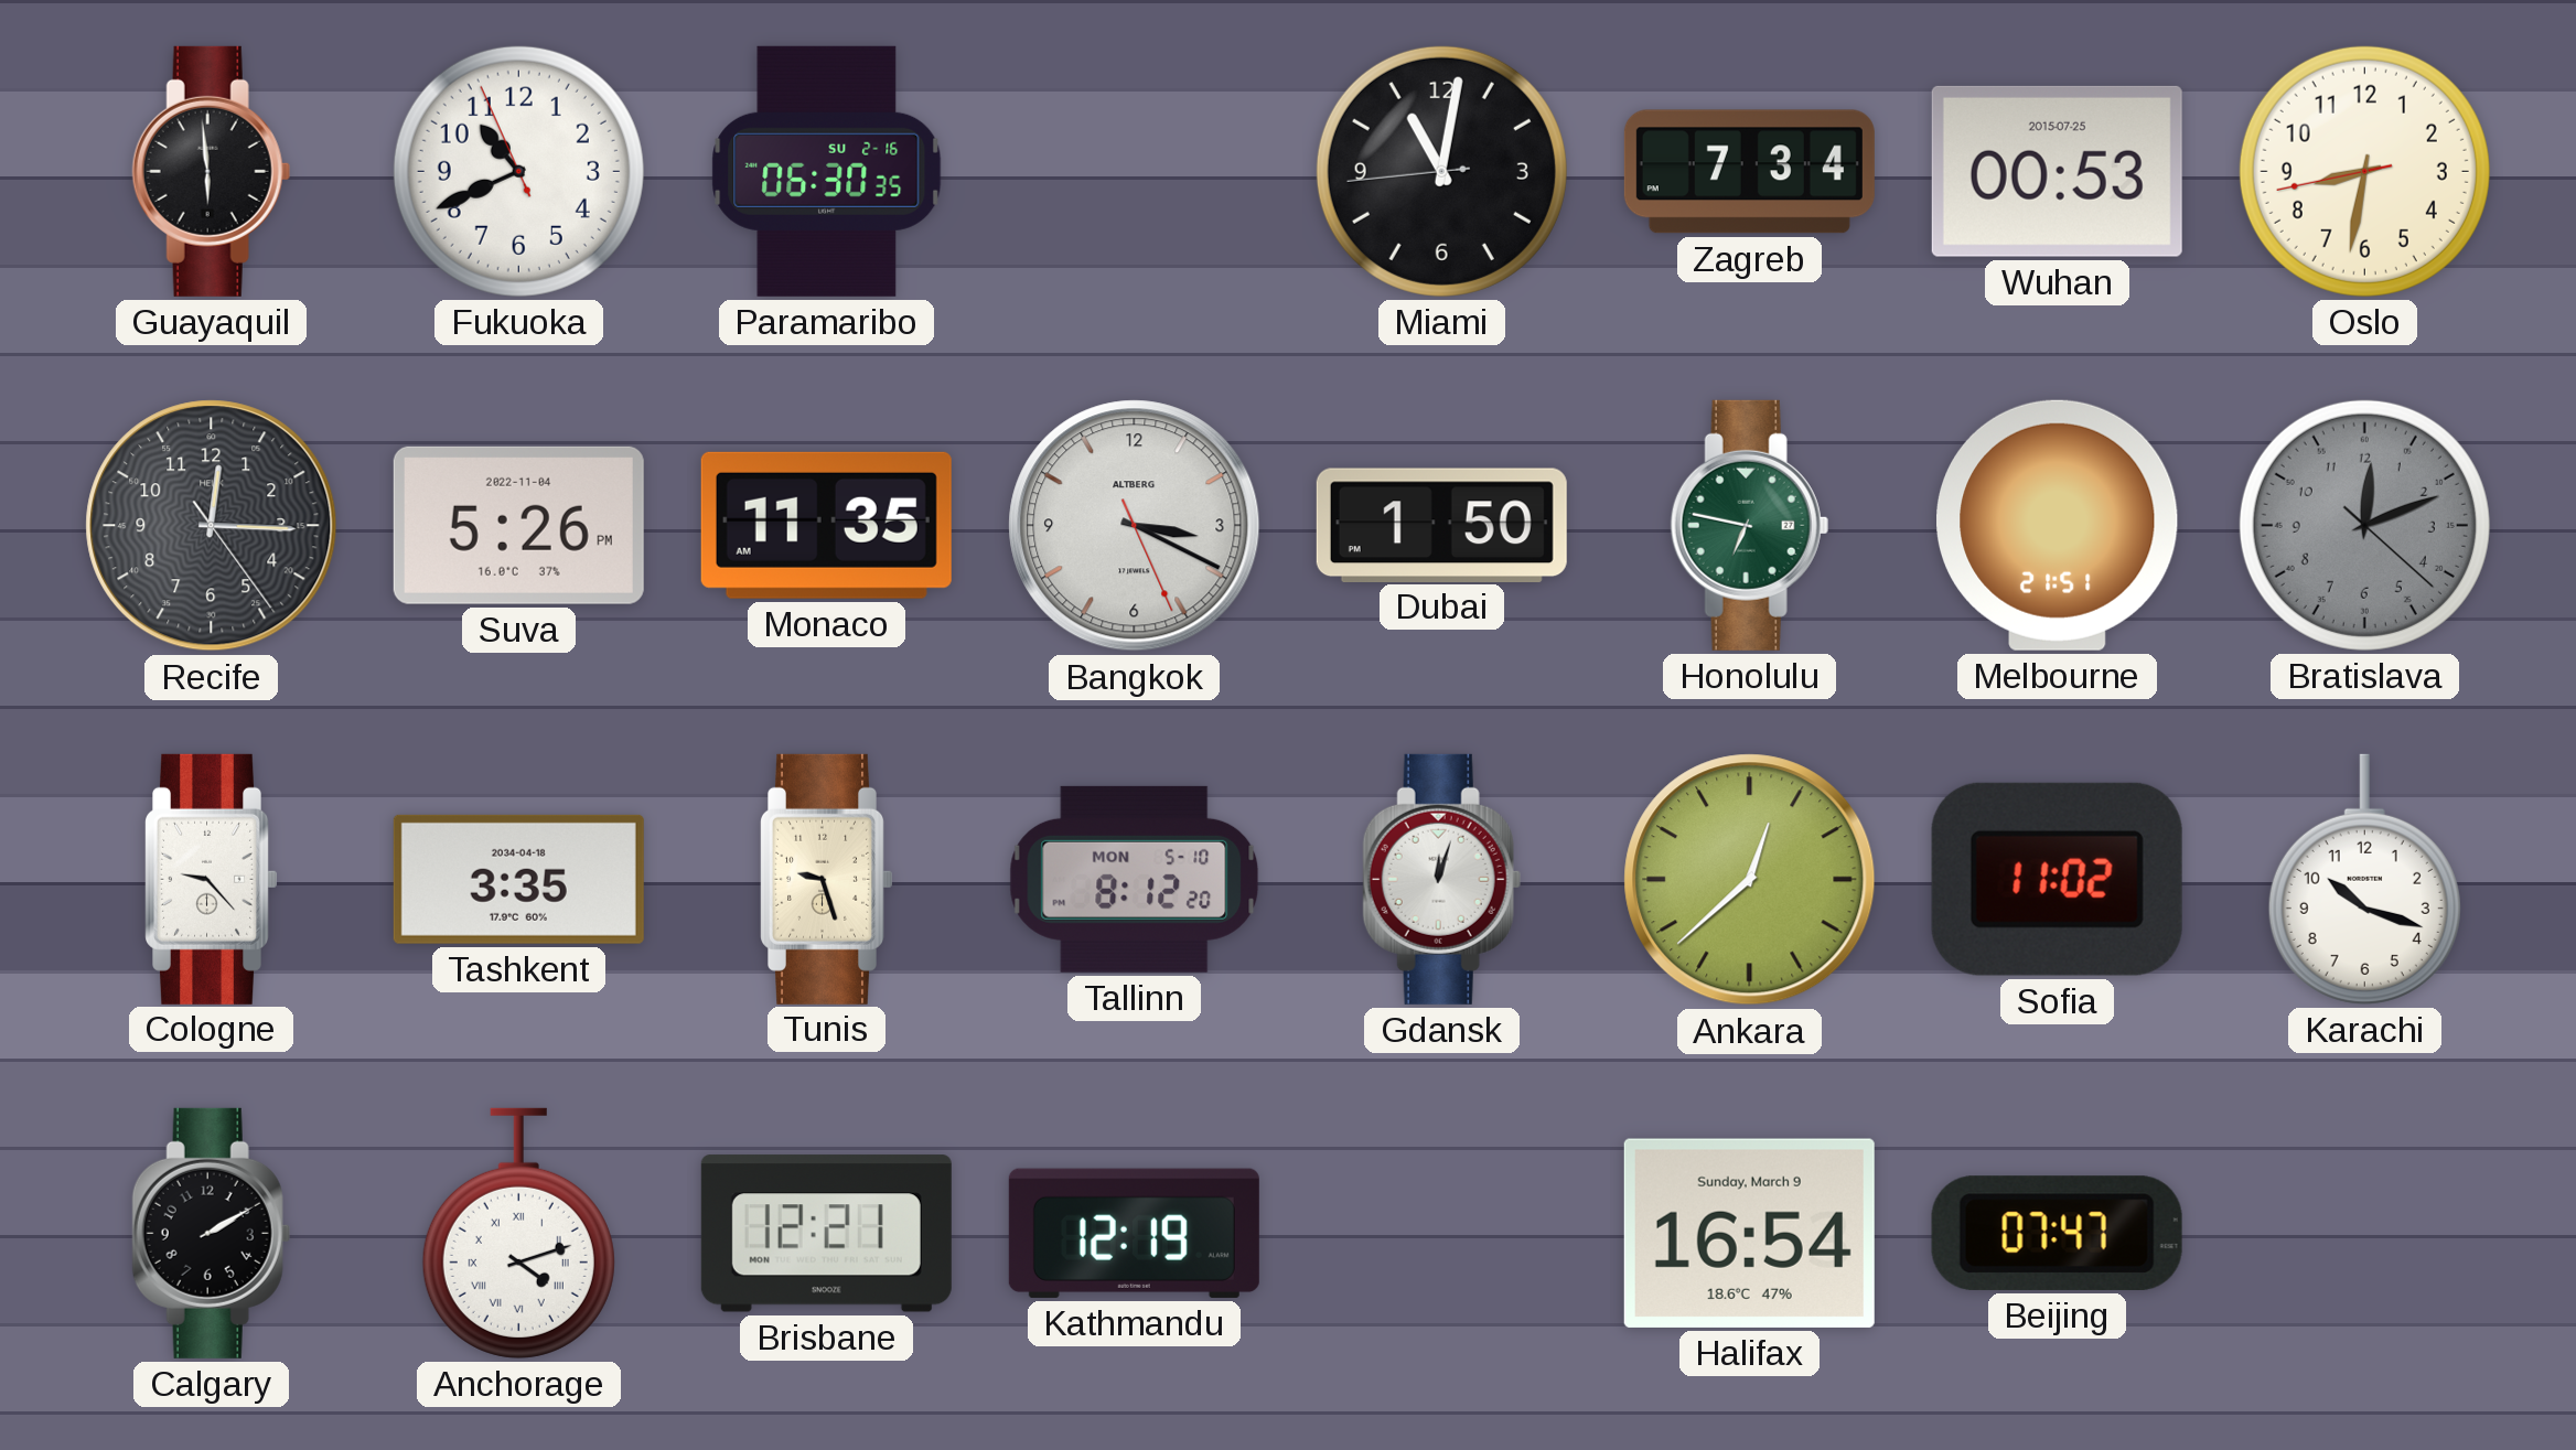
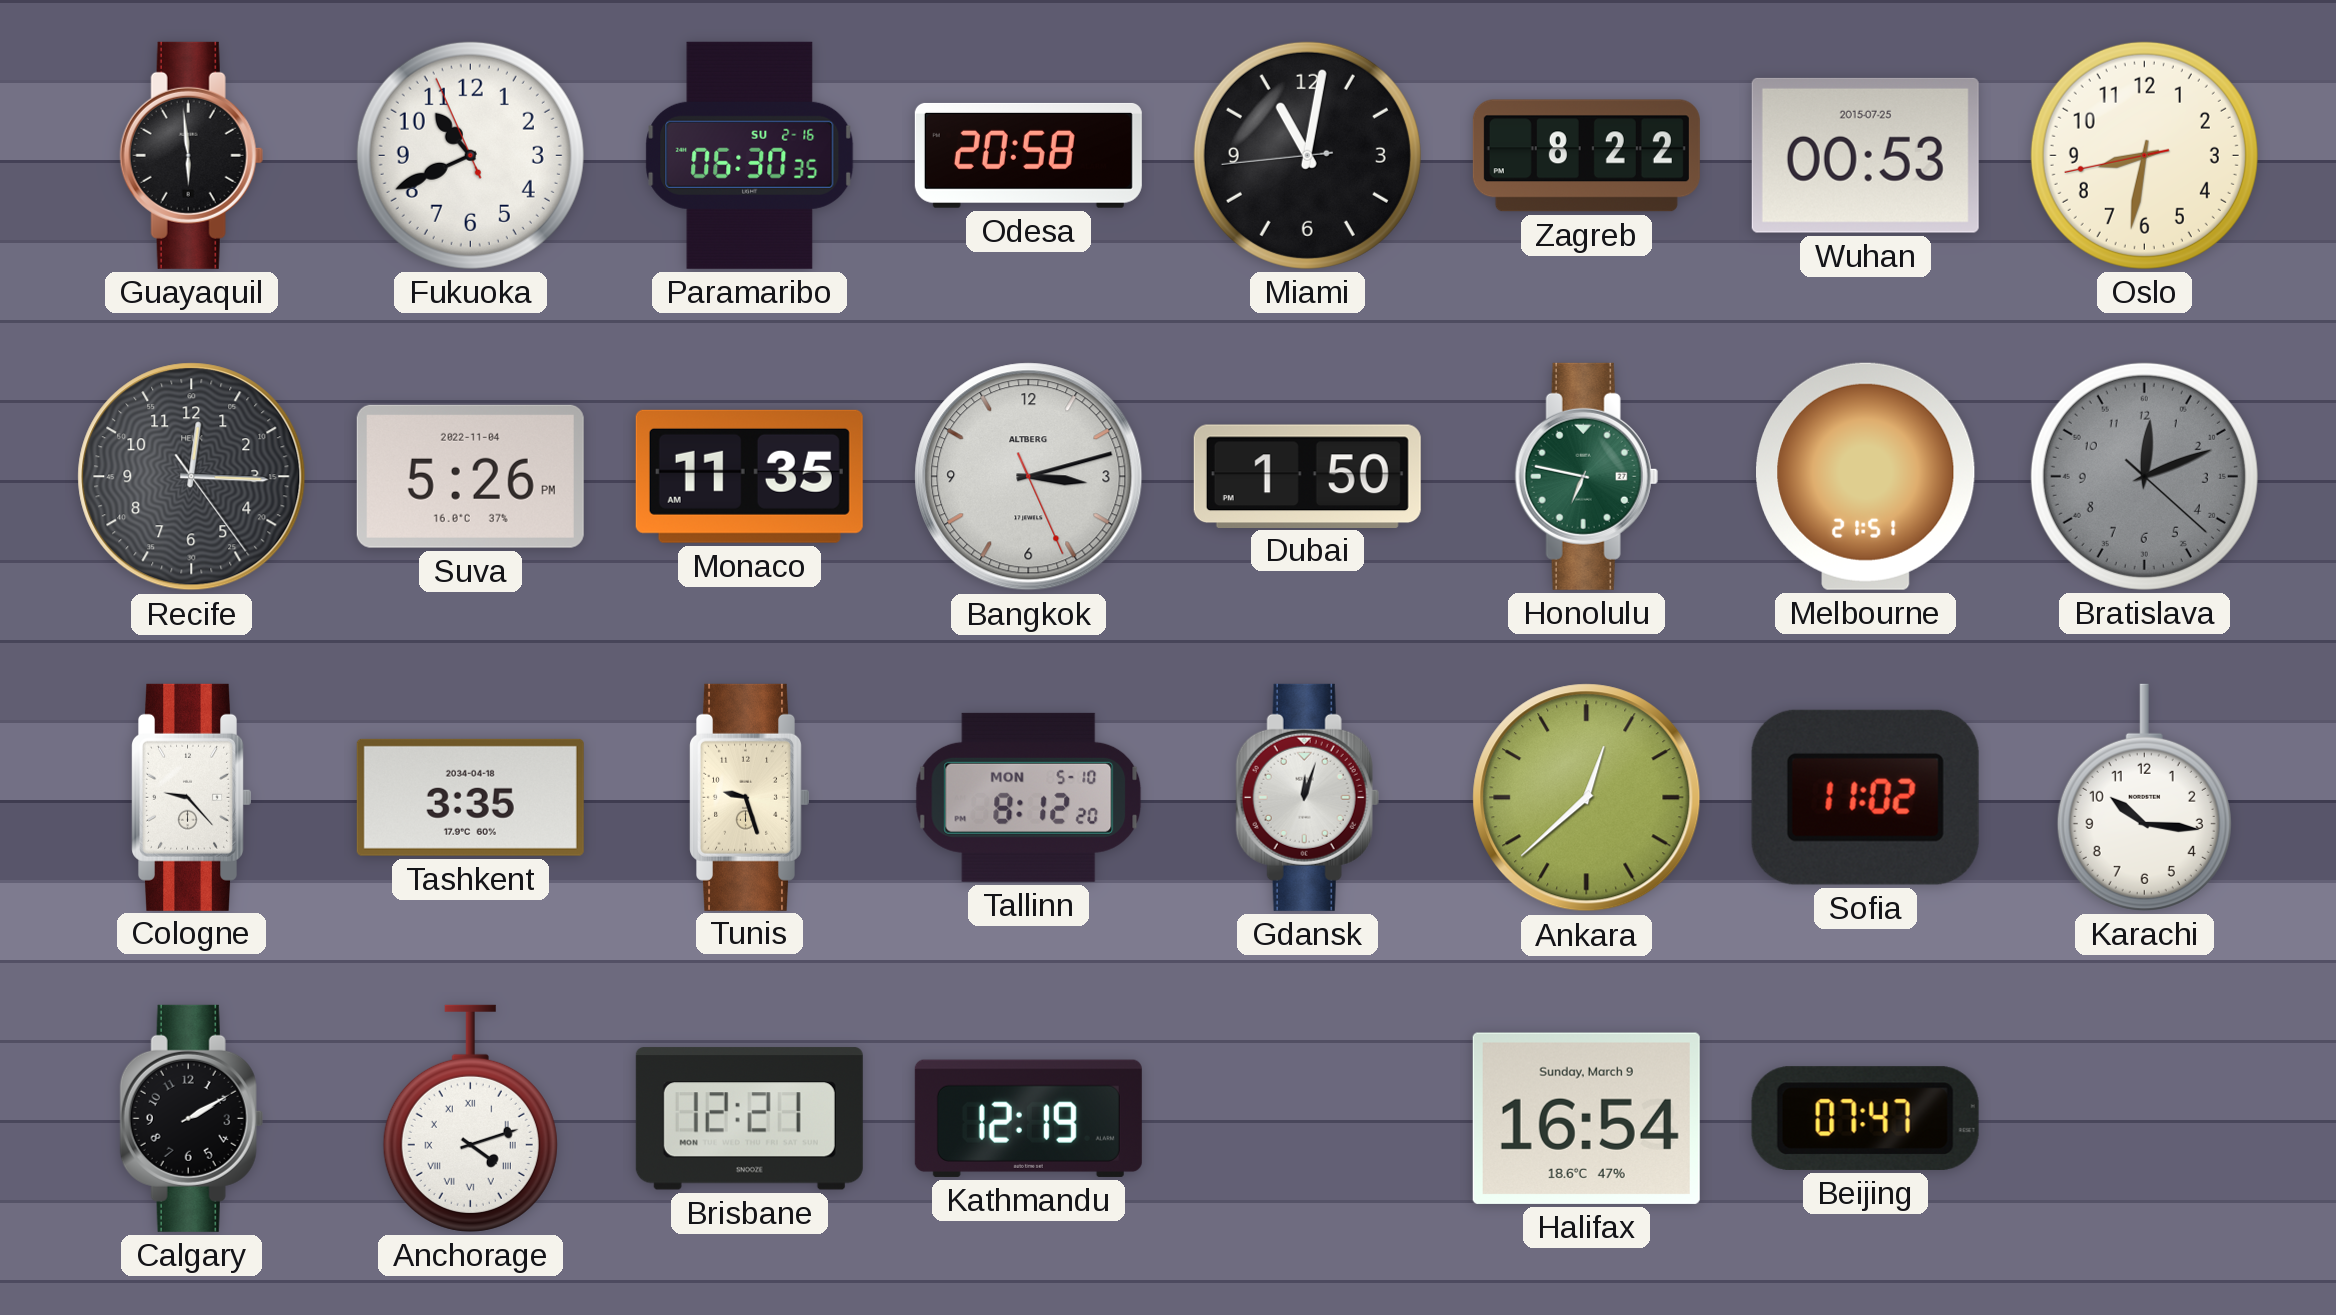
Odesa: none -> 20:58
Zagreb: 7:34 -> 8:22
Bangkok: 3:19 -> 3:12
Karachi: 10:18 -> 10:16
